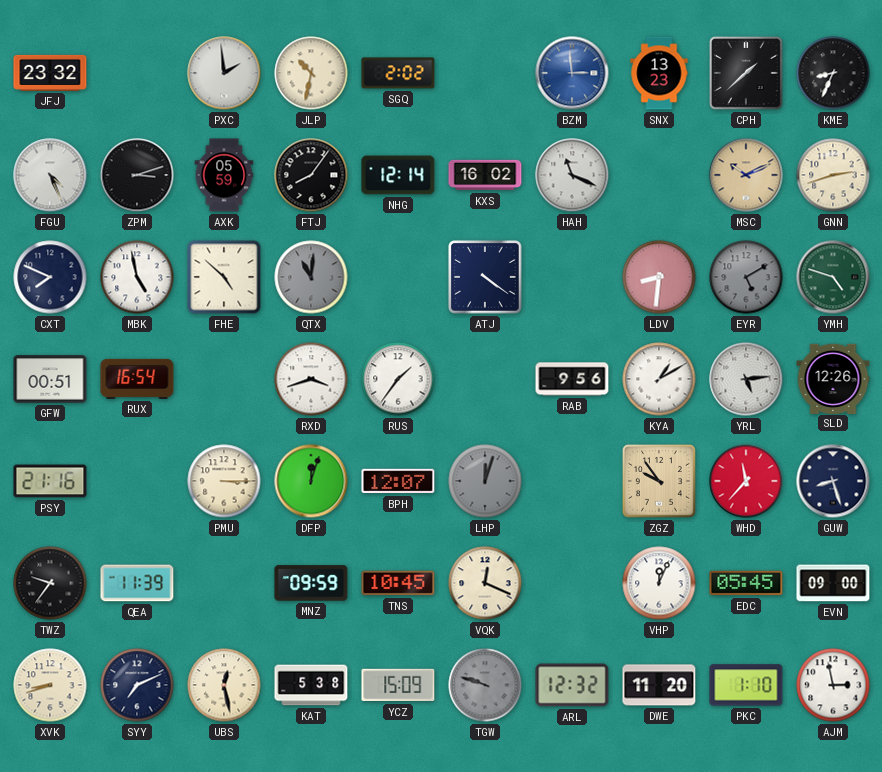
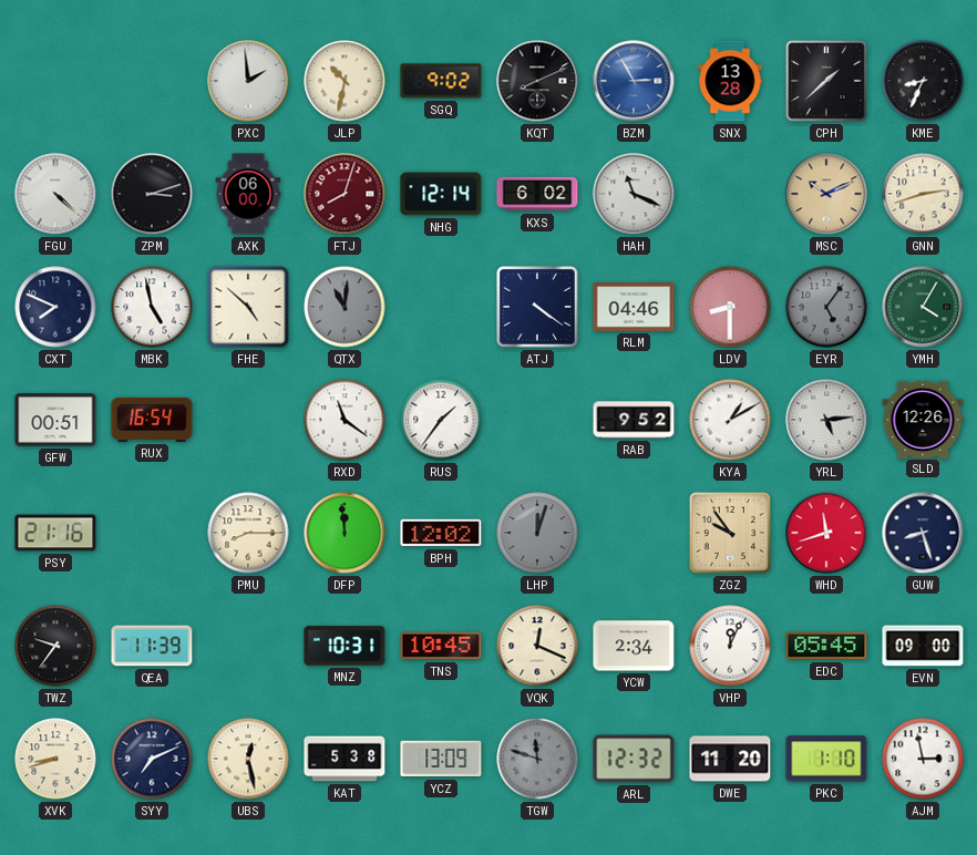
JFJ: 23:32 -> none
SGQ: 2:02 -> 9:02
KQT: none -> 8:11
BZM: 2:59 -> 2:55
SNX: 13:23 -> 13:28
FGU: 4:26 -> 4:22
AXK: 05:59 -> 06:00
FTJ: 8:06 -> 8:03
FTJ dial: black -> burgundy
KXS: 16:02 -> 6:02
RLM: none -> 04:46
LDV: 8:31 -> 8:30
EYR: 5:10 -> 5:06
YMH: 4:48 -> 4:05
RXD: 3:42 -> 11:21
RAB: 9:56 -> 9:52
PMU: 3:15 -> 8:15
DFP: 12:03 -> 11:59
BPH: 12:07 -> 12:02
WHD: 11:37 -> 11:42
MNZ: 09:59 -> 10:31
YCW: none -> 2:34
YCZ: 15:09 -> 13:09
TGW: 9:48 -> 11:48
